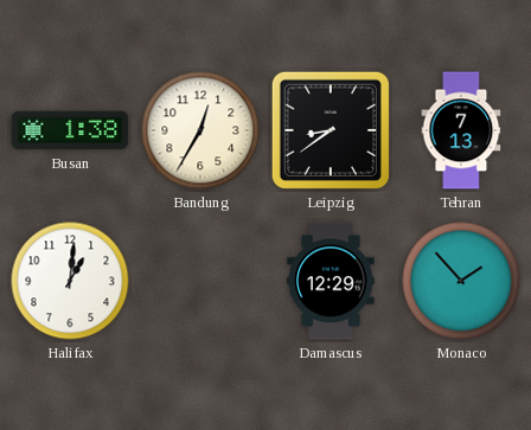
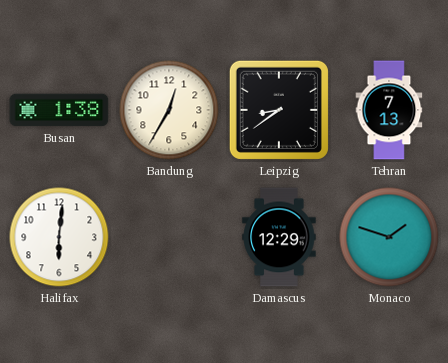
Halifax: 1:01 -> 6:01
Monaco: 1:53 -> 1:48
